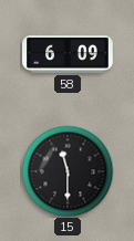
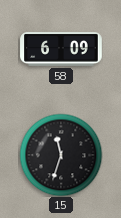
15: 11:30 -> 11:33
